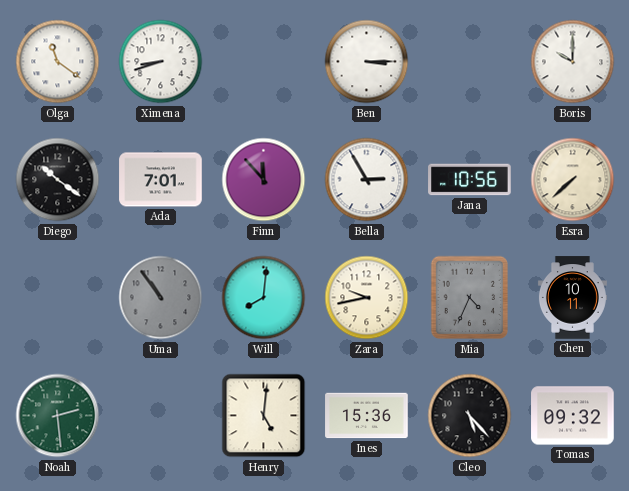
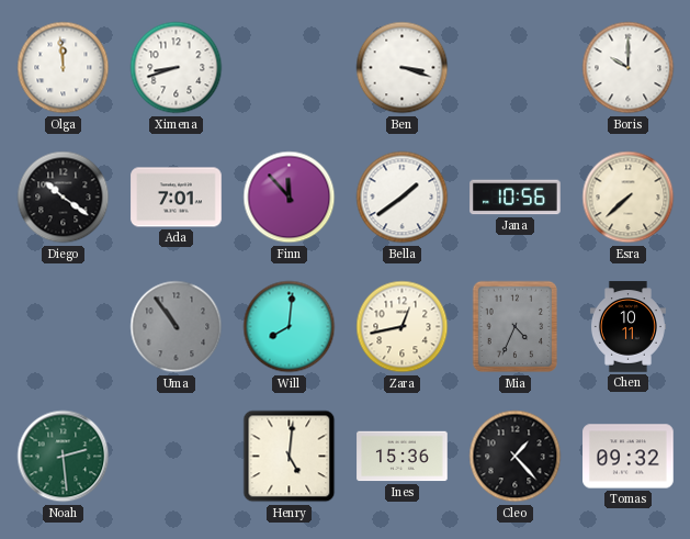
Olga: 11:21 -> 11:59
Ben: 3:15 -> 3:18
Bella: 2:55 -> 1:39
Zara: 9:43 -> 12:43
Cleo: 5:23 -> 1:23
